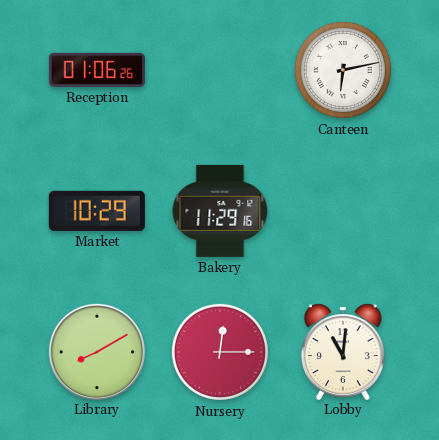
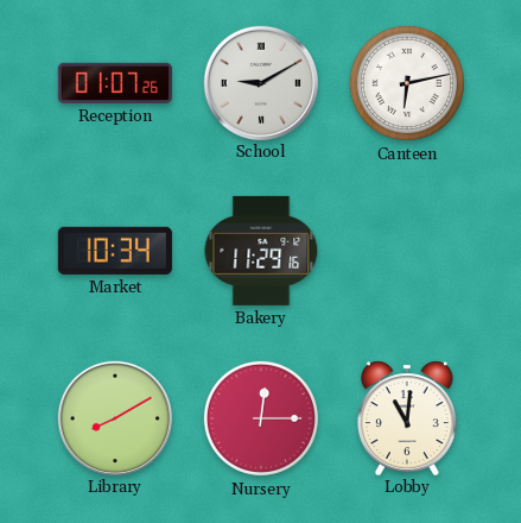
Reception: 01:06 -> 01:07
School: none -> 9:10
Market: 10:29 -> 10:34
